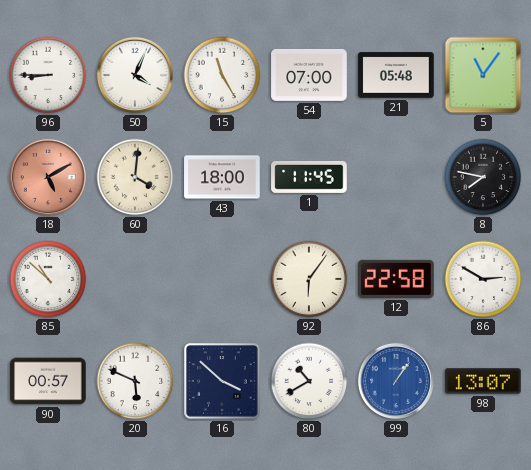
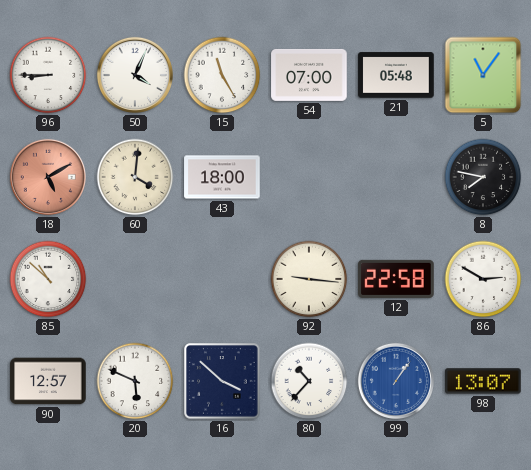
1: 11:45 -> none
92: 6:06 -> 9:16
90: 00:57 -> 12:57
80: 10:40 -> 10:37
